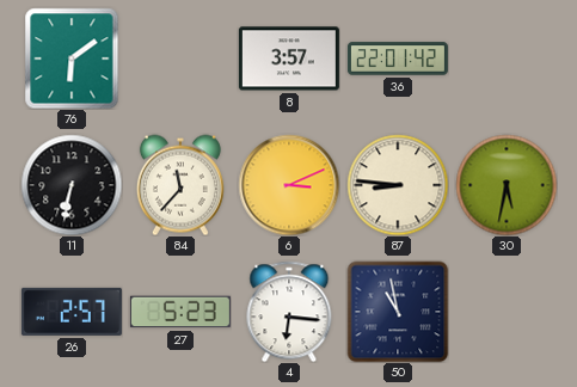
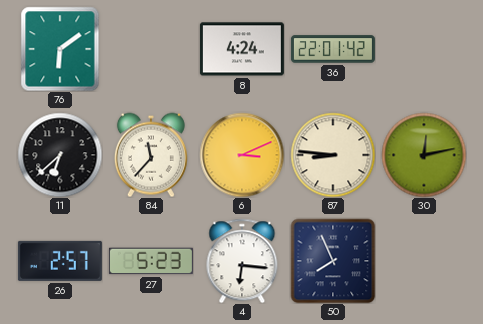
8: 3:57 -> 4:24
11: 6:32 -> 6:38
30: 5:32 -> 12:13
50: 10:58 -> 7:56
